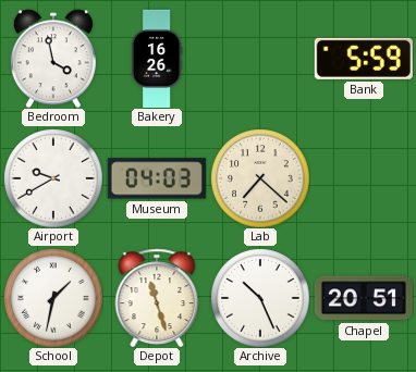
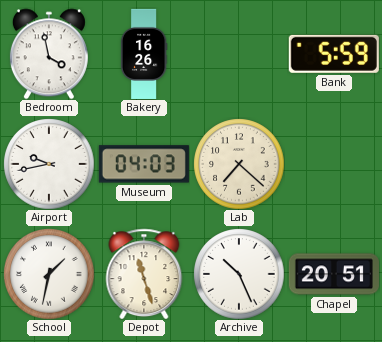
Airport: 9:40 -> 9:43
